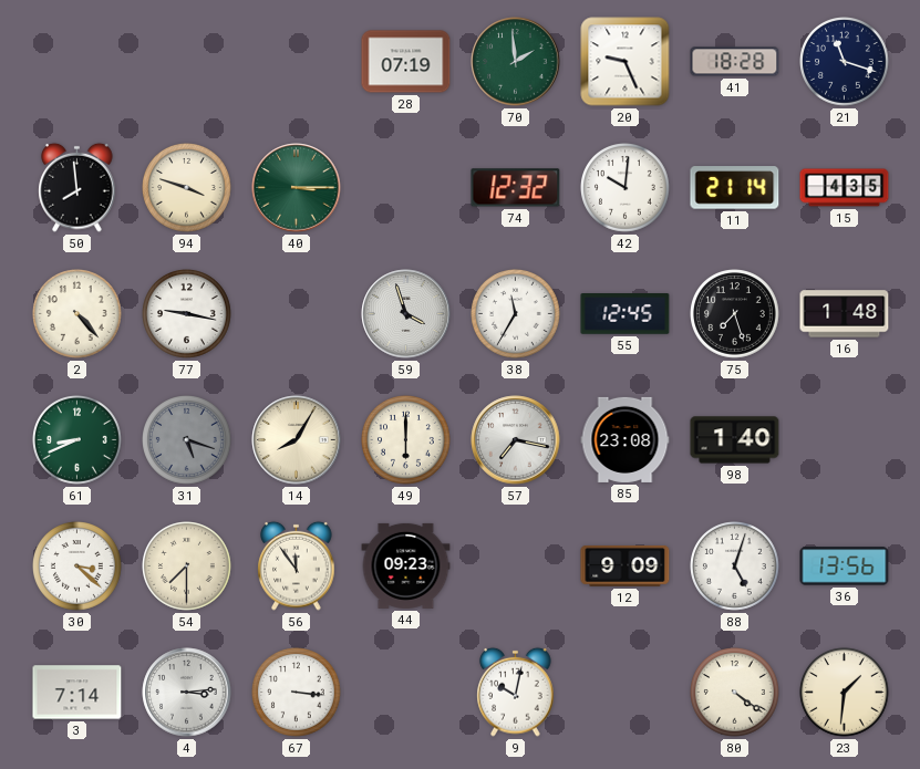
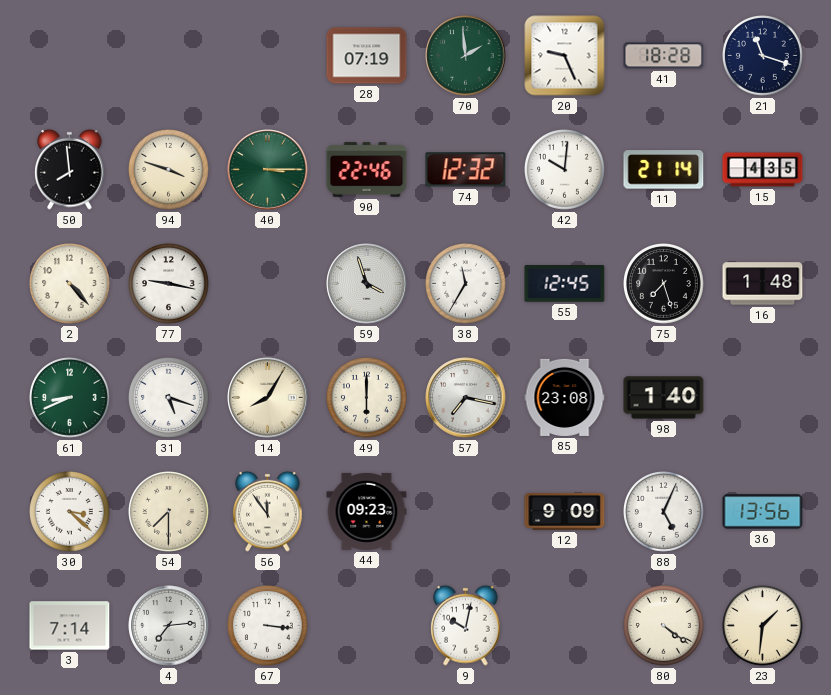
90: none -> 22:46
31 dial: grey -> white
88: 5:03 -> 5:04
4: 3:14 -> 7:14
